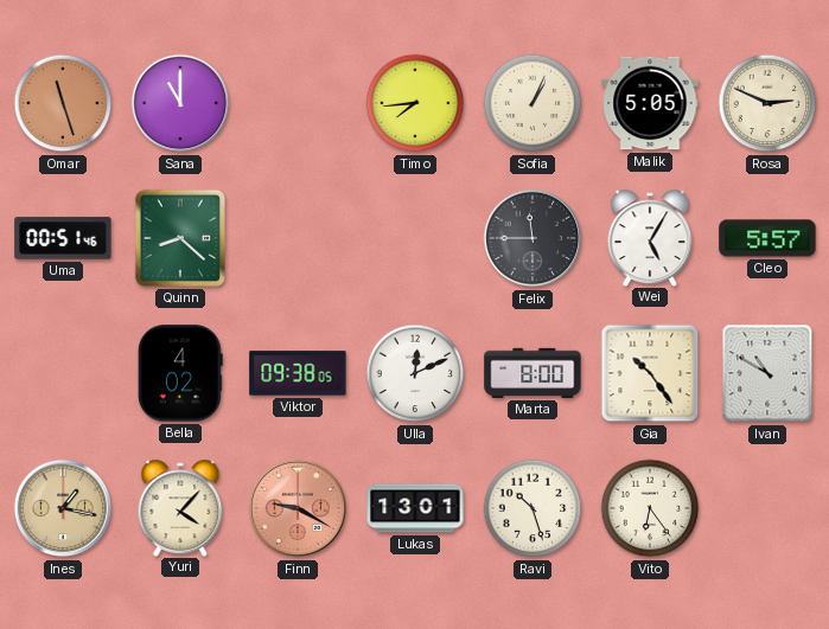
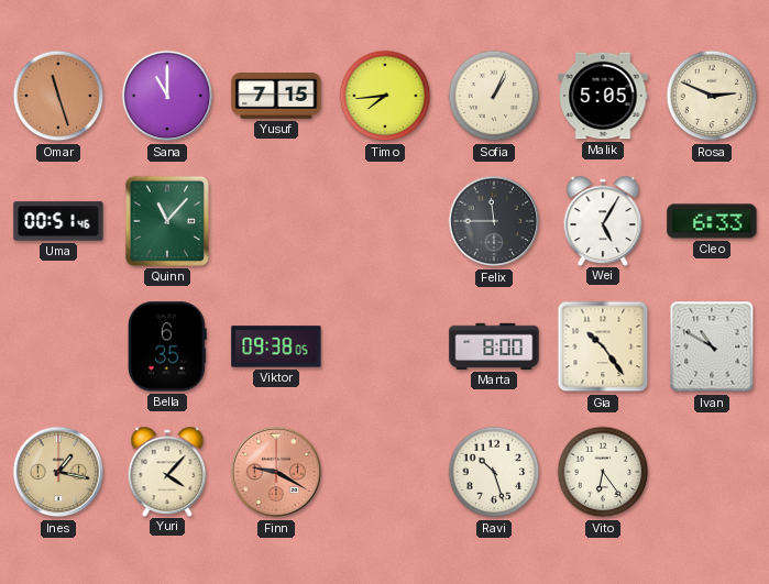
Yusuf: none -> 7:15
Quinn: 8:22 -> 11:07
Cleo: 5:57 -> 6:33
Bella: 4:02 -> 6:35
Ulla: 12:11 -> none
Lukas: 13:01 -> none
